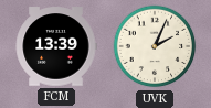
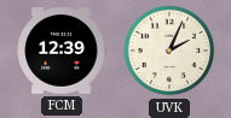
FCM: 13:39 -> 12:39
